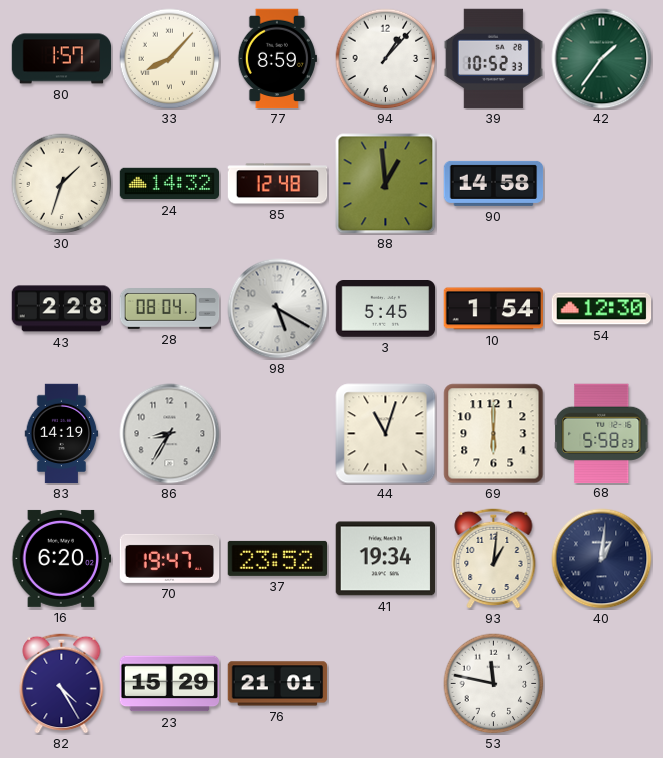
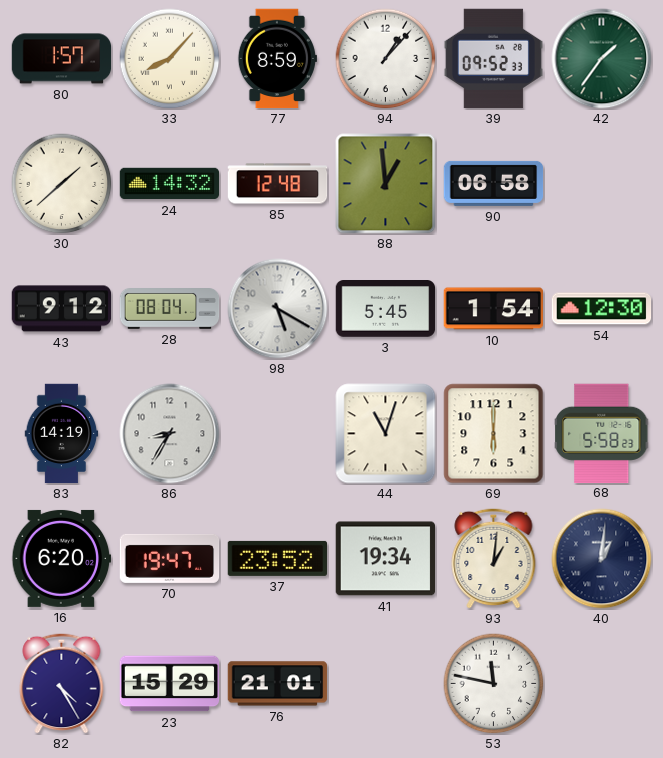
39: 10:52 -> 09:52
30: 1:33 -> 1:38
90: 14:58 -> 06:58
43: 2:28 -> 9:12
